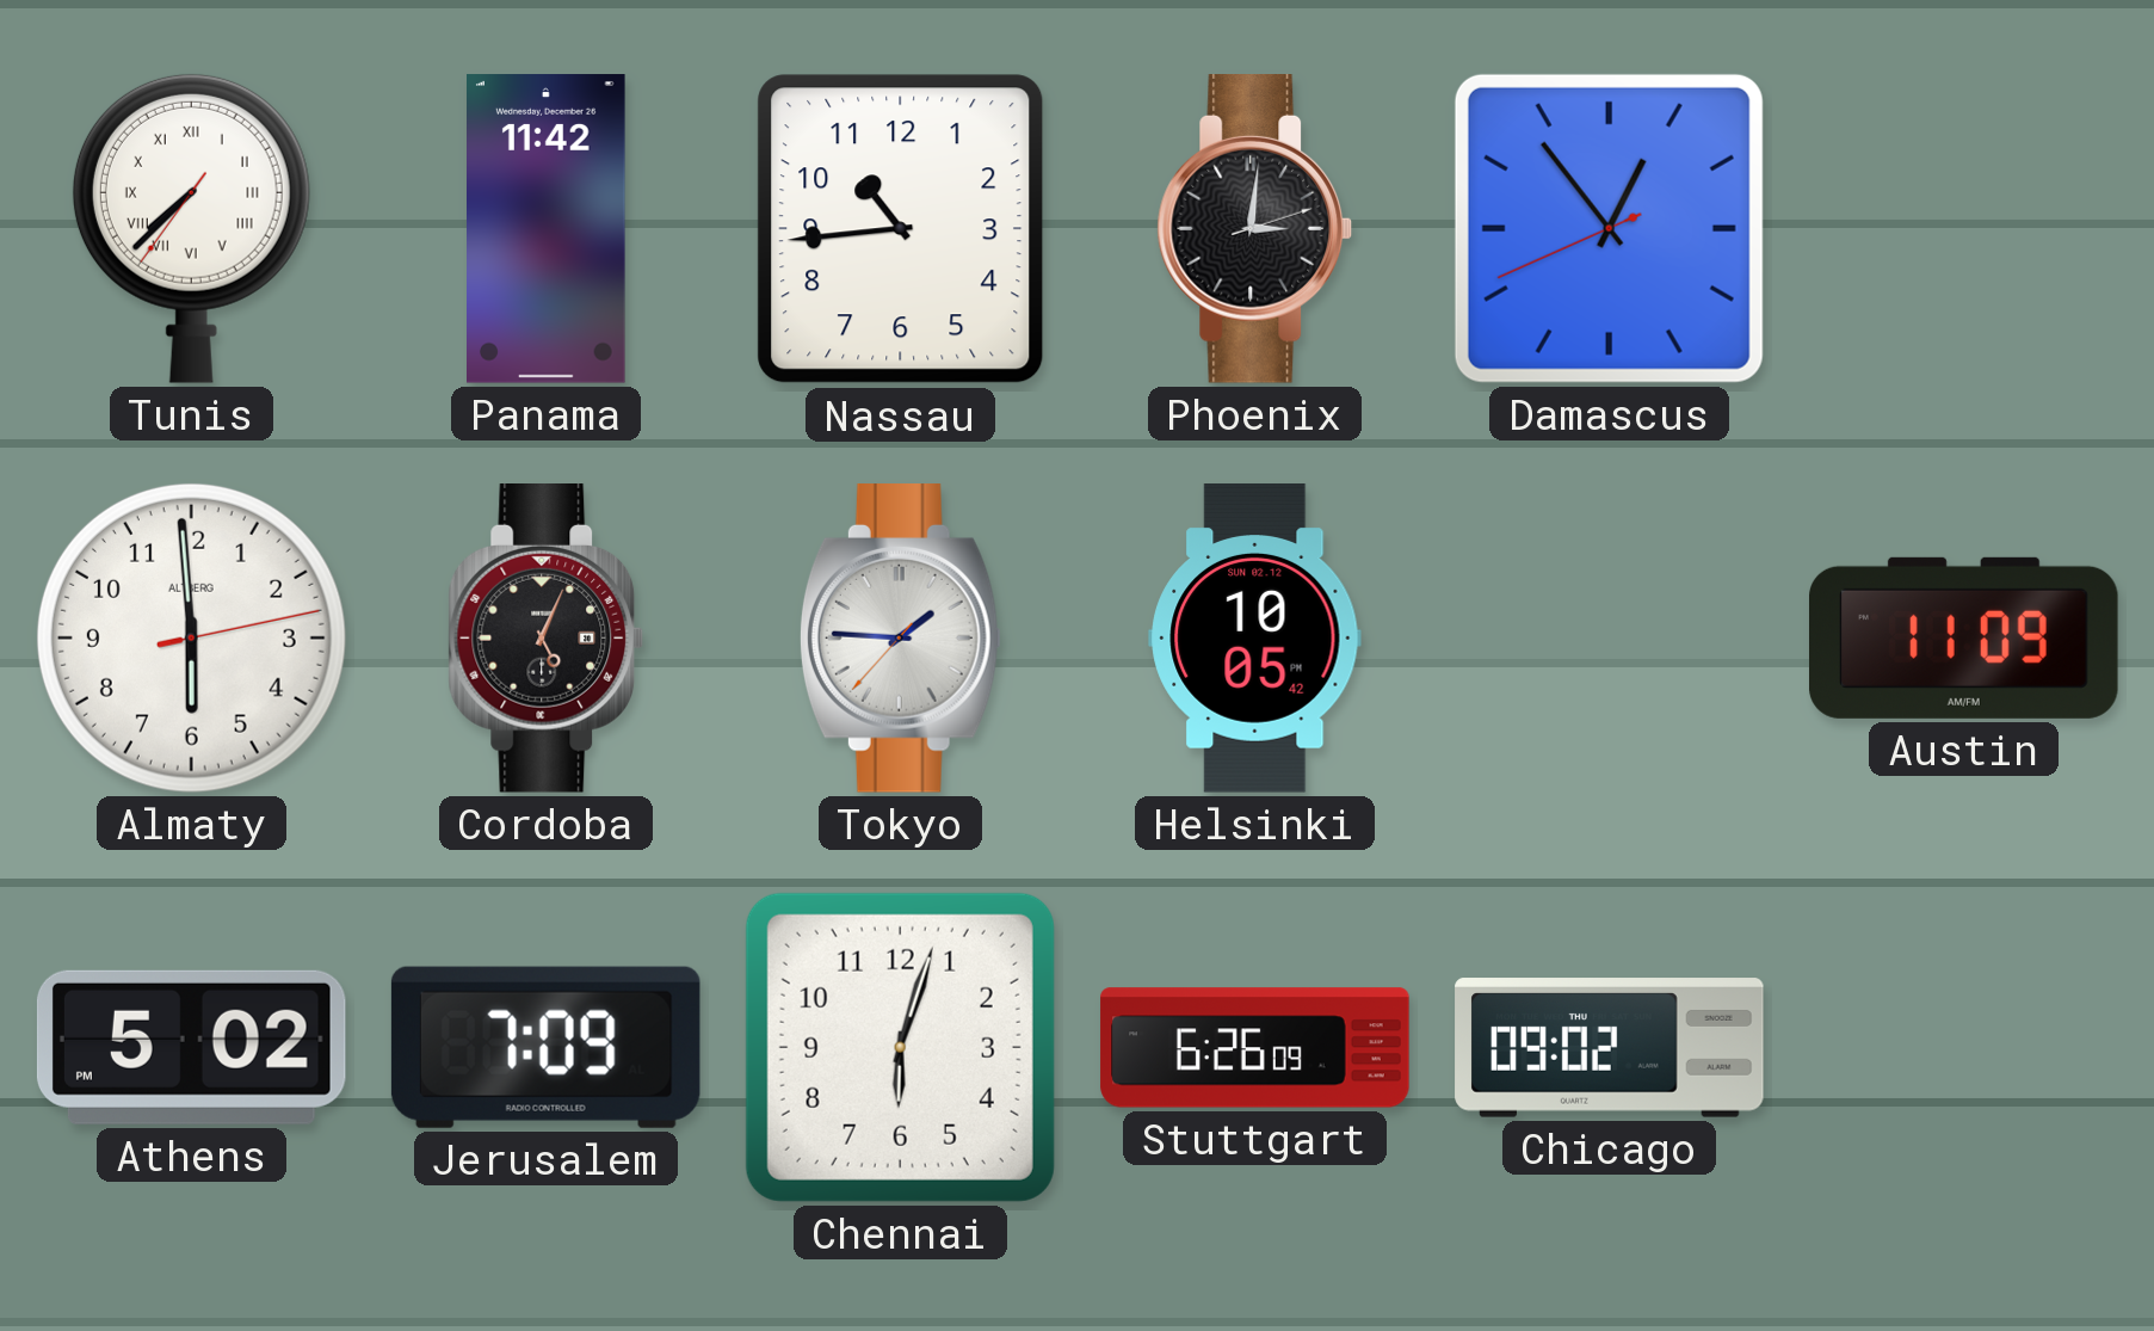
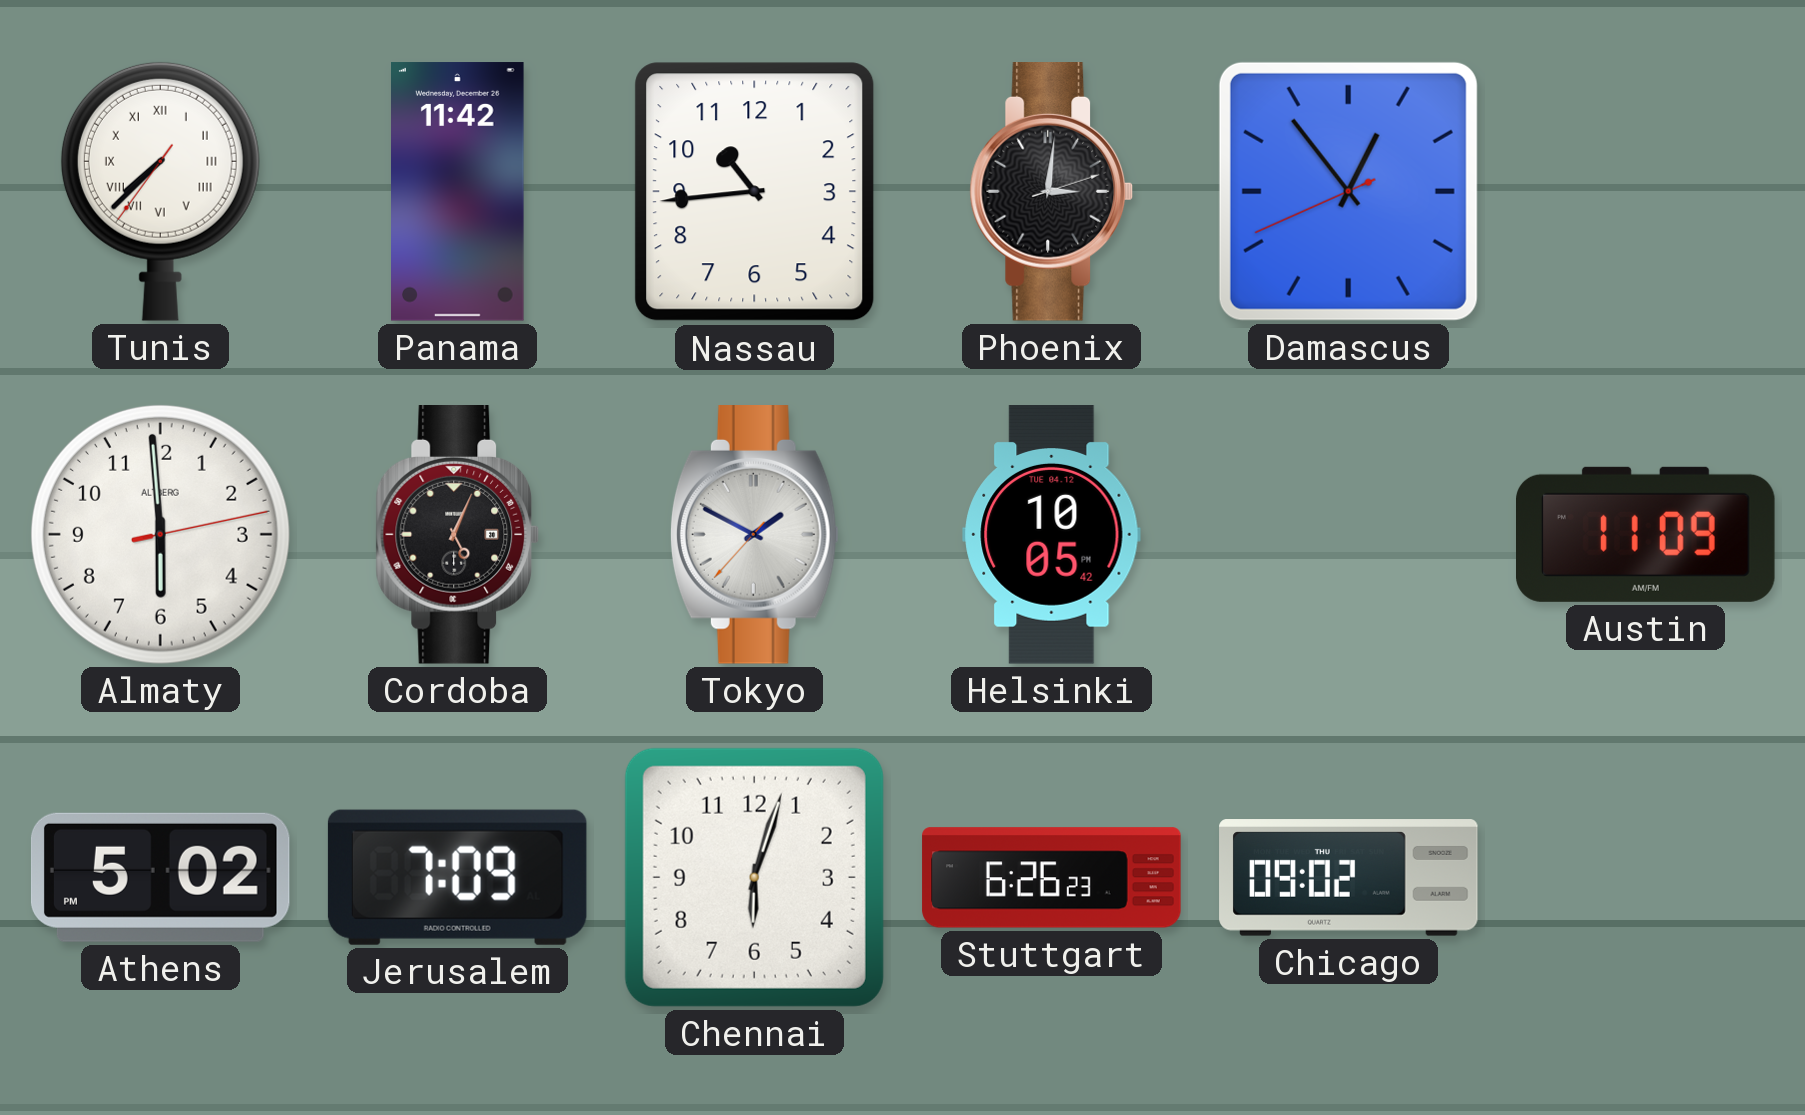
Tokyo: 1:45 -> 1:49
Helsinki date: SUN 02.12 -> TUE 04.12
Stuttgart: 6:26:09 -> 6:26:23
